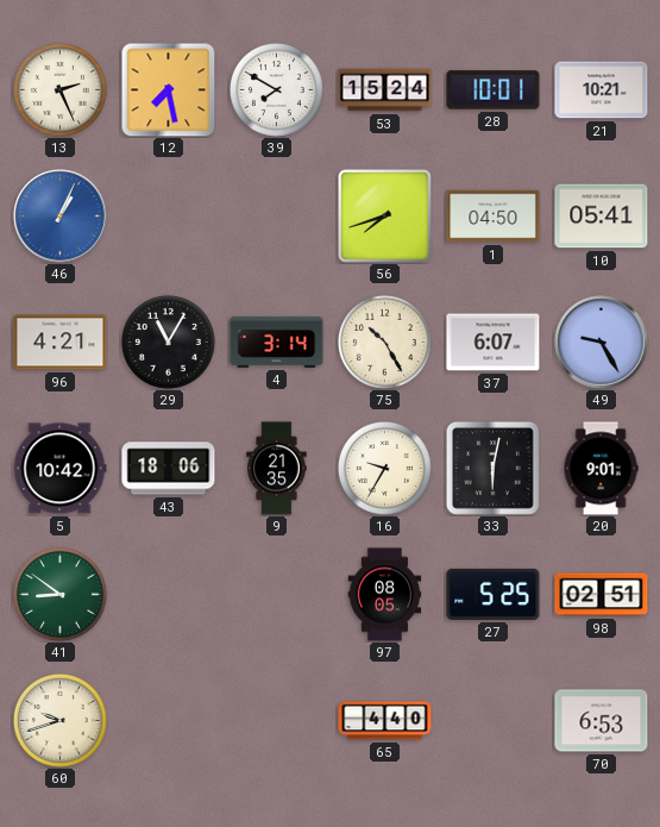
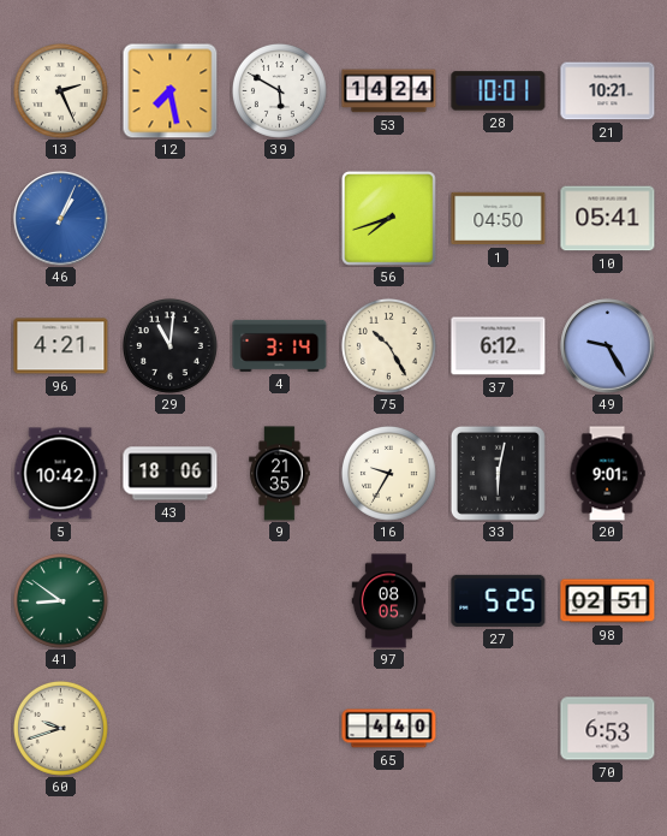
39: 7:50 -> 5:50
53: 15:24 -> 14:24
29: 11:05 -> 11:01
37: 6:07 -> 6:12
